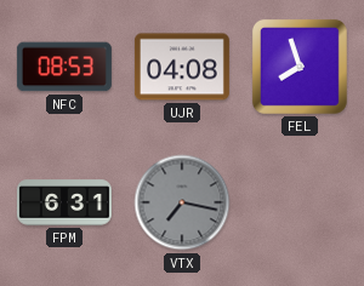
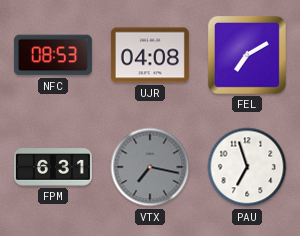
FEL: 7:57 -> 7:10
PAU: none -> 6:57
